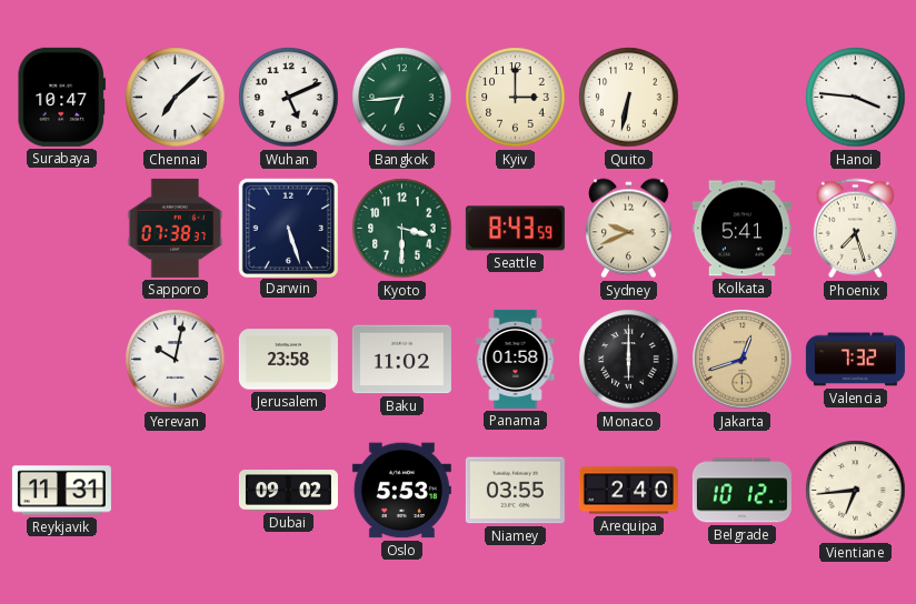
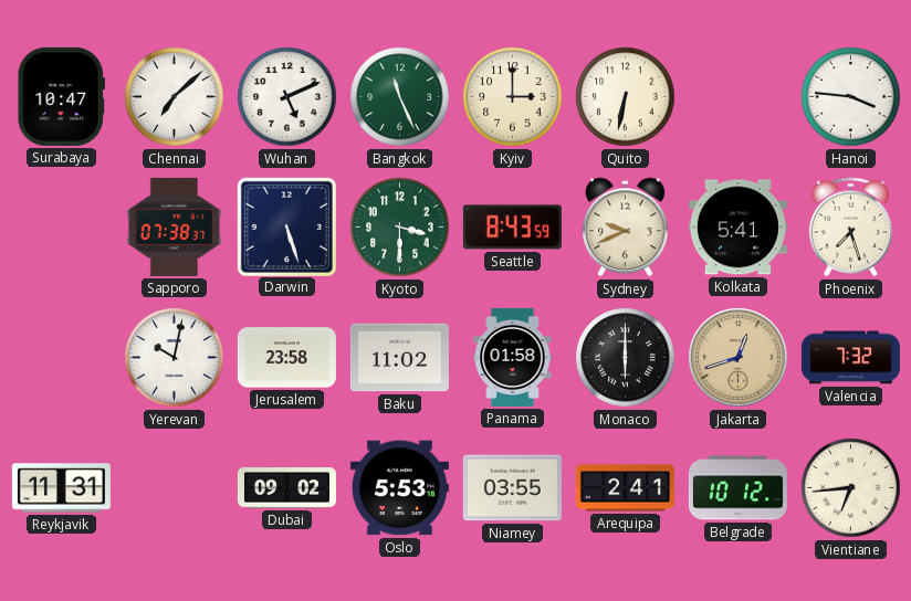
Bangkok: 6:44 -> 11:26
Arequipa: 2:40 -> 2:41
